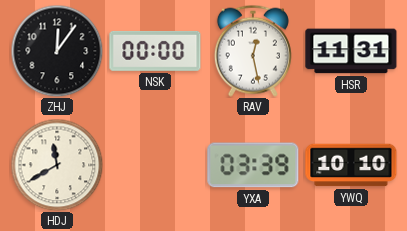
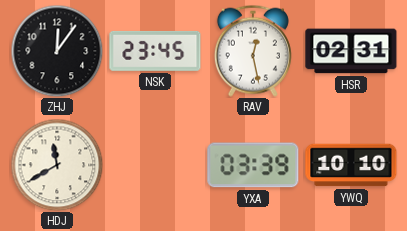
NSK: 00:00 -> 23:45
HSR: 11:31 -> 02:31
